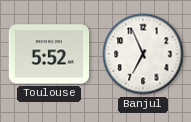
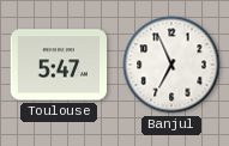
Toulouse: 5:52 -> 5:47
